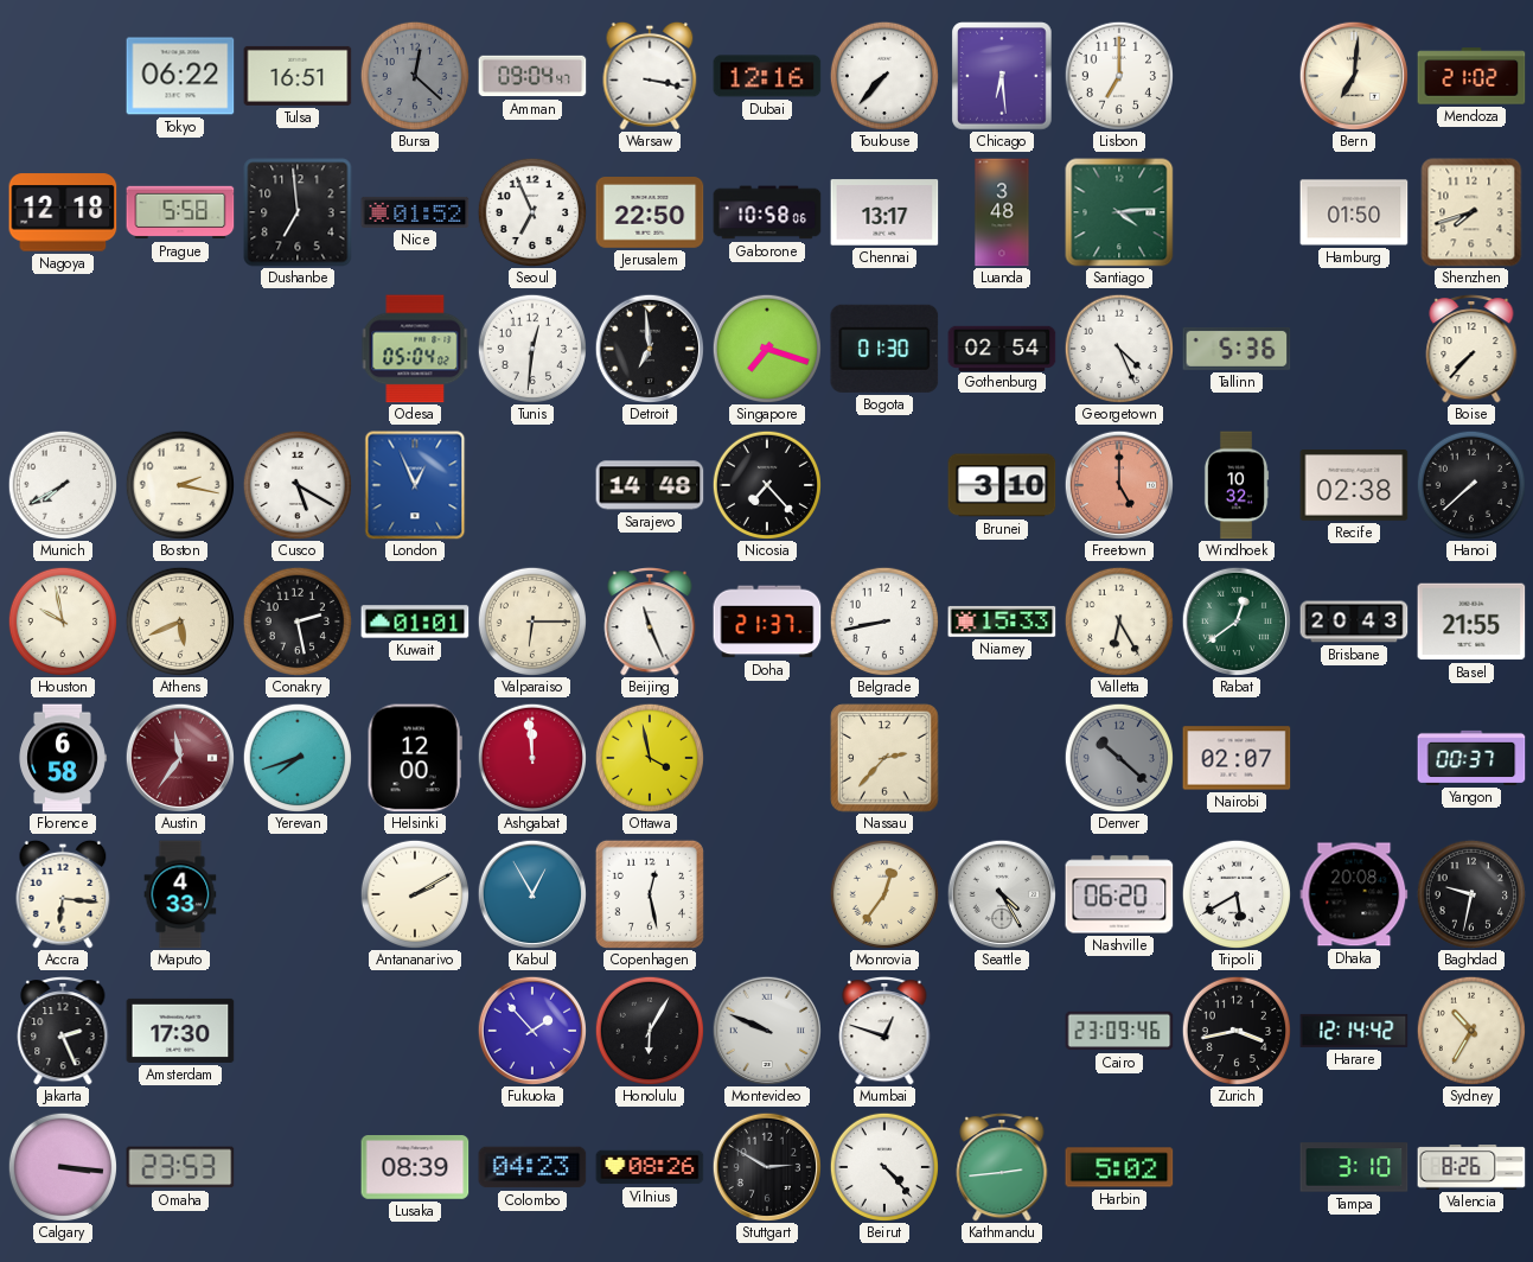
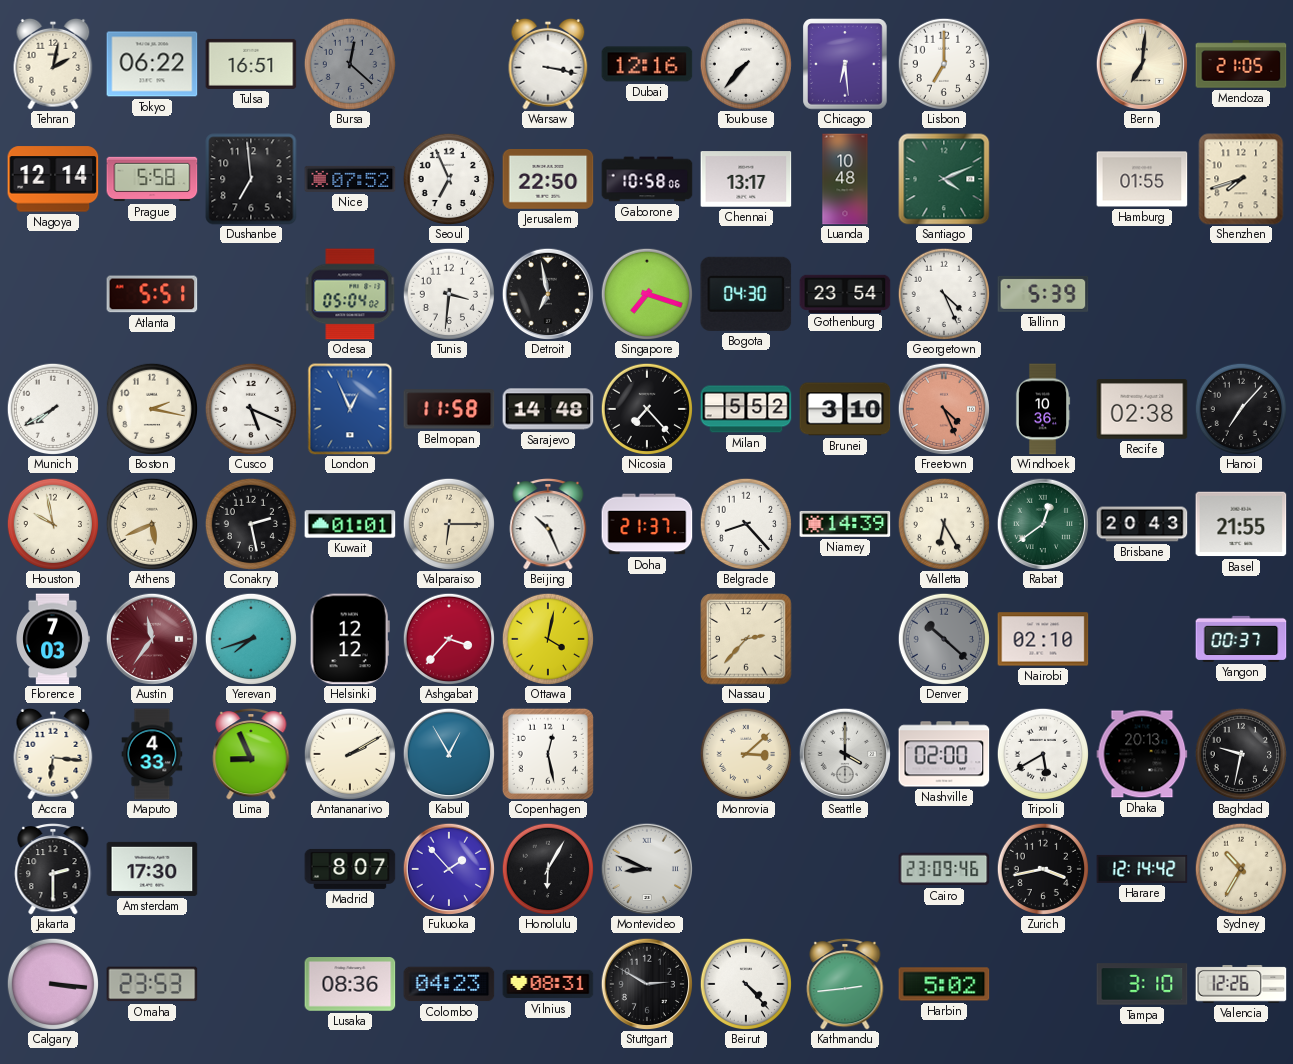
Tehran: none -> 2:02
Amman: 09:04 -> none
Mendoza: 21:02 -> 21:05
Nagoya: 12:18 -> 12:14
Nice: 01:52 -> 07:52
Luanda: 3:48 -> 10:48
Santiago: 4:14 -> 4:11
Hamburg: 01:50 -> 01:55
Atlanta: none -> 5:51
Tunis: 12:31 -> 3:31
Detroit: 6:59 -> 6:58
Bogota: 01:30 -> 04:30
Gothenburg: 02:54 -> 23:54
Tallinn: 5:36 -> 5:39
Boise: 7:37 -> none
Cusco: 5:20 -> 5:19
Belmopan: none -> 11:58
Milan: none -> 5:52
Freetown: 5:00 -> 4:26
Windhoek: 10:32 -> 10:36
Hanoi: 7:38 -> 7:07
Beijing: 11:26 -> 10:26
Belgrade: 8:43 -> 8:23
Niamey: 15:33 -> 14:39
Florence: 6:58 -> 7:03
Helsinki: 12:00 -> 12:12
Ashgabat: 11:59 -> 3:37
Ottawa: 3:58 -> 4:02
Nairobi: 02:07 -> 02:10
Lima: none -> 8:56
Monrovia: 12:36 -> 3:08
Seattle: 4:25 -> 4:00
Nashville: 06:20 -> 02:00
Dhaka: 20:08 -> 20:13
Jakarta: 2:26 -> 2:30
Madrid: none -> 8:07
Montevideo: 9:49 -> 8:49
Mumbai: 12:48 -> none
Lusaka: 08:39 -> 08:36
Vilnius: 08:26 -> 08:31
Valencia: 8:26 -> 12:26
